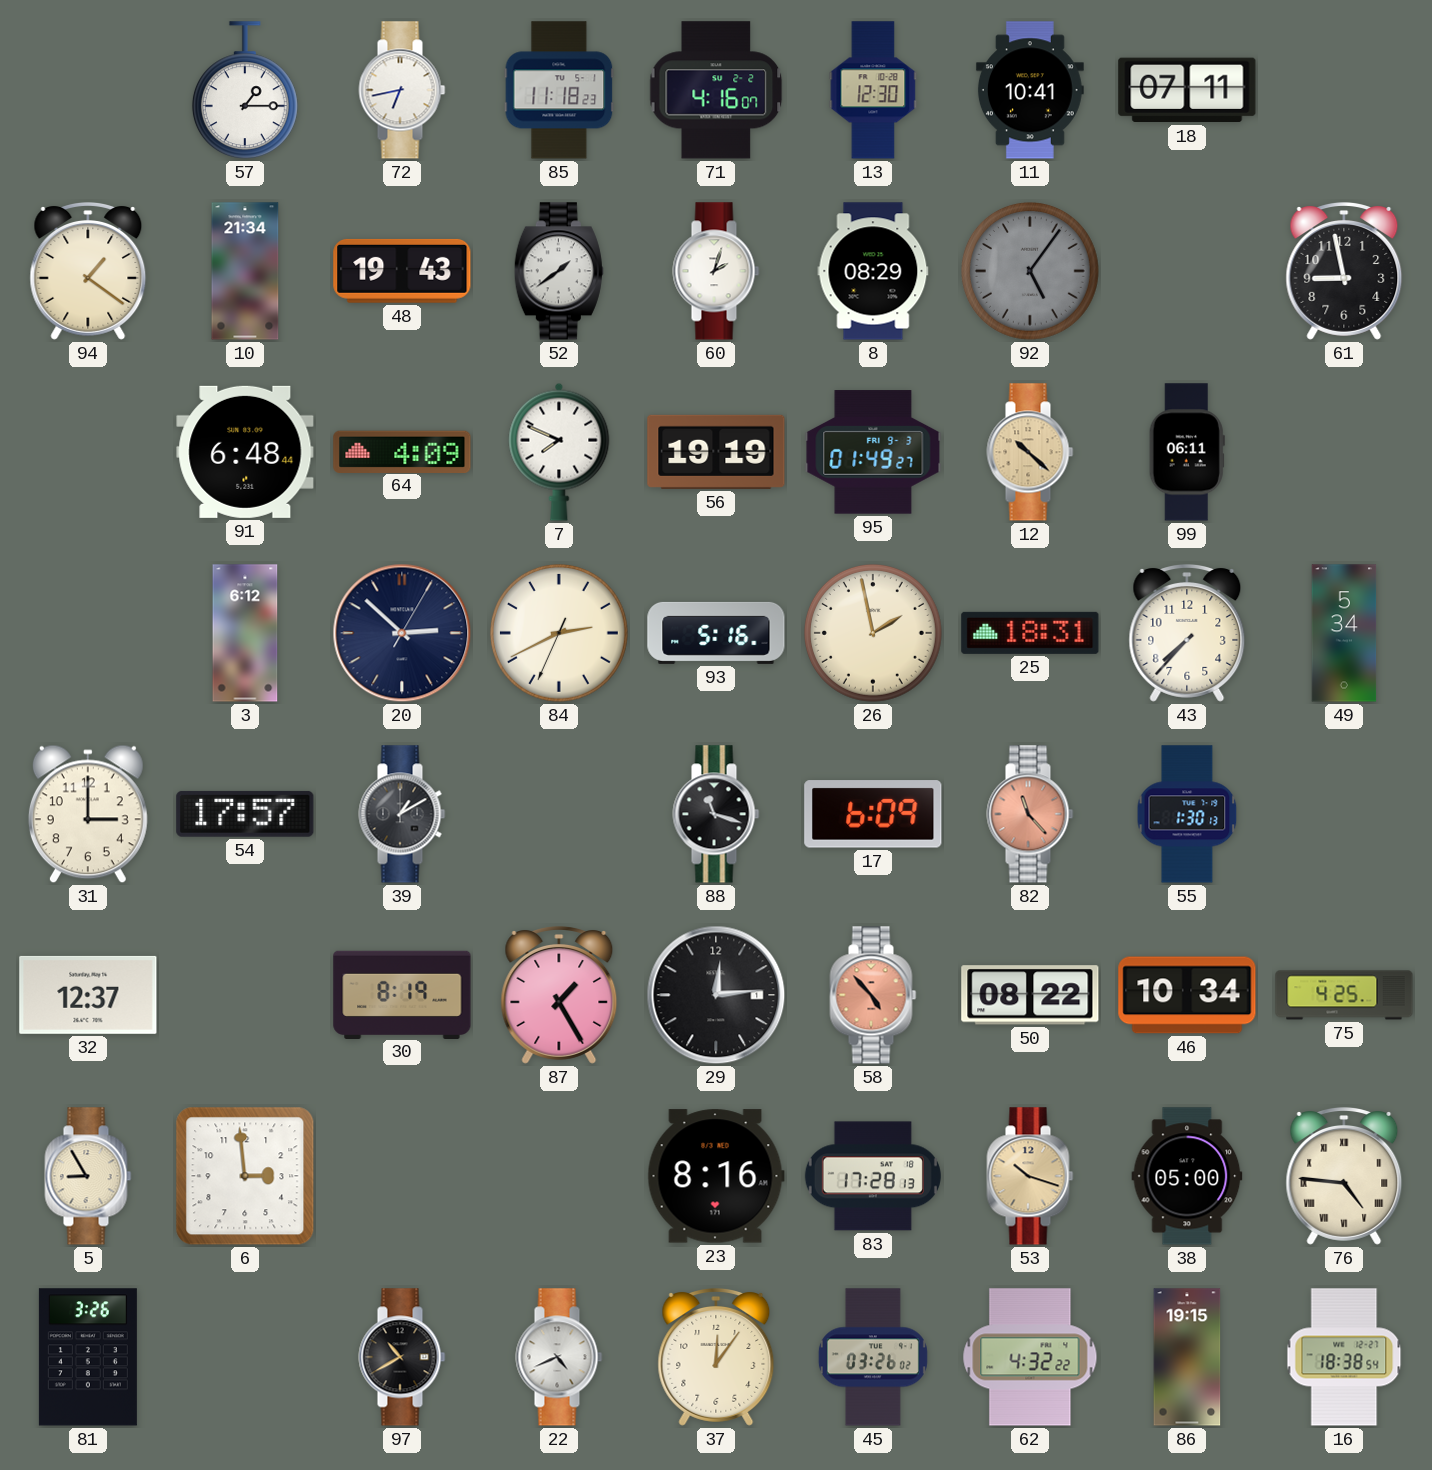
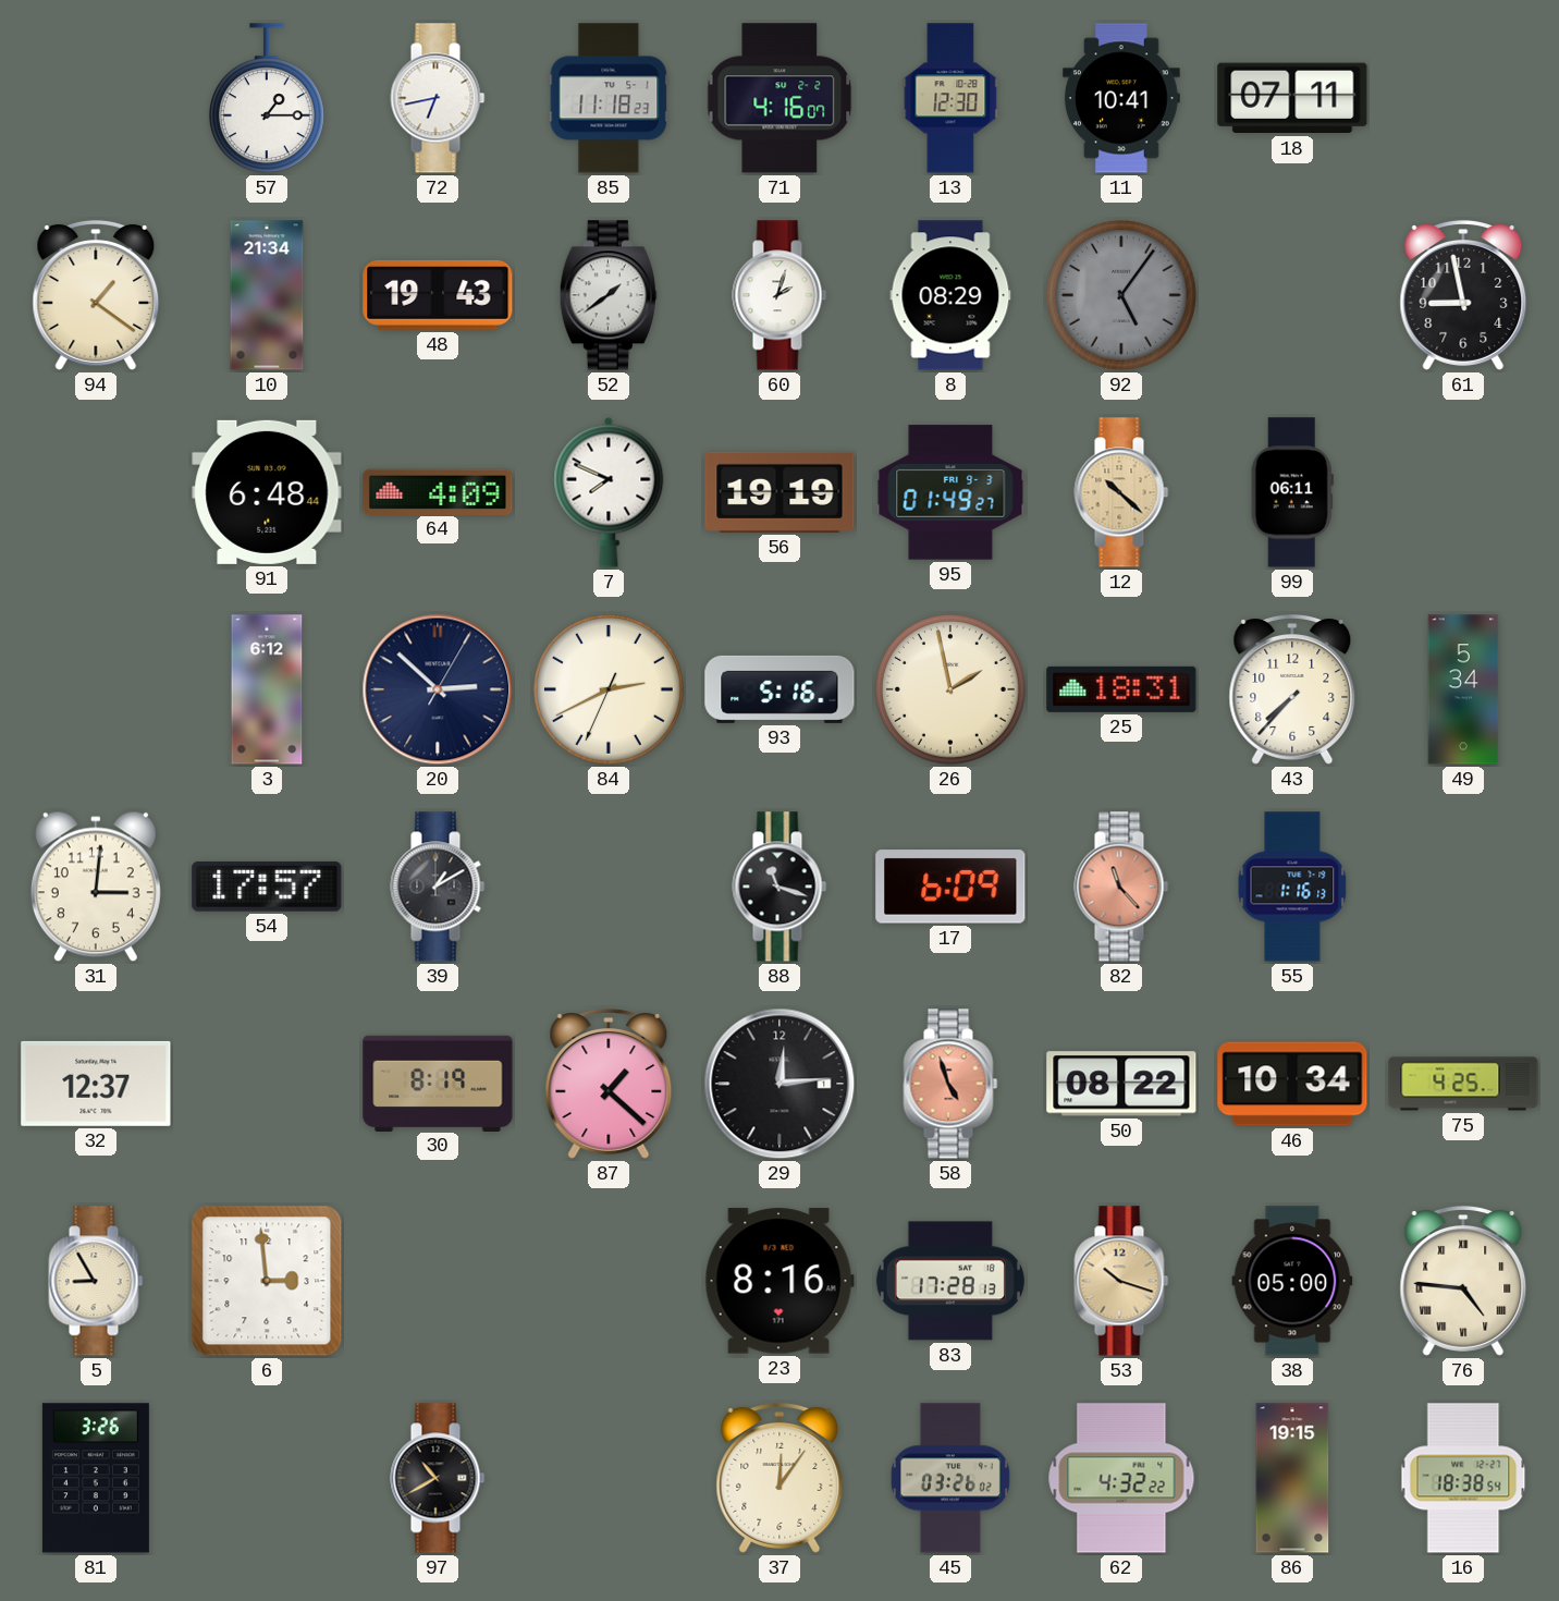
31: 3:00 -> 3:01
55: 1:30 -> 1:16
87: 1:25 -> 1:22
58: 4:53 -> 4:57
22: 4:41 -> none
